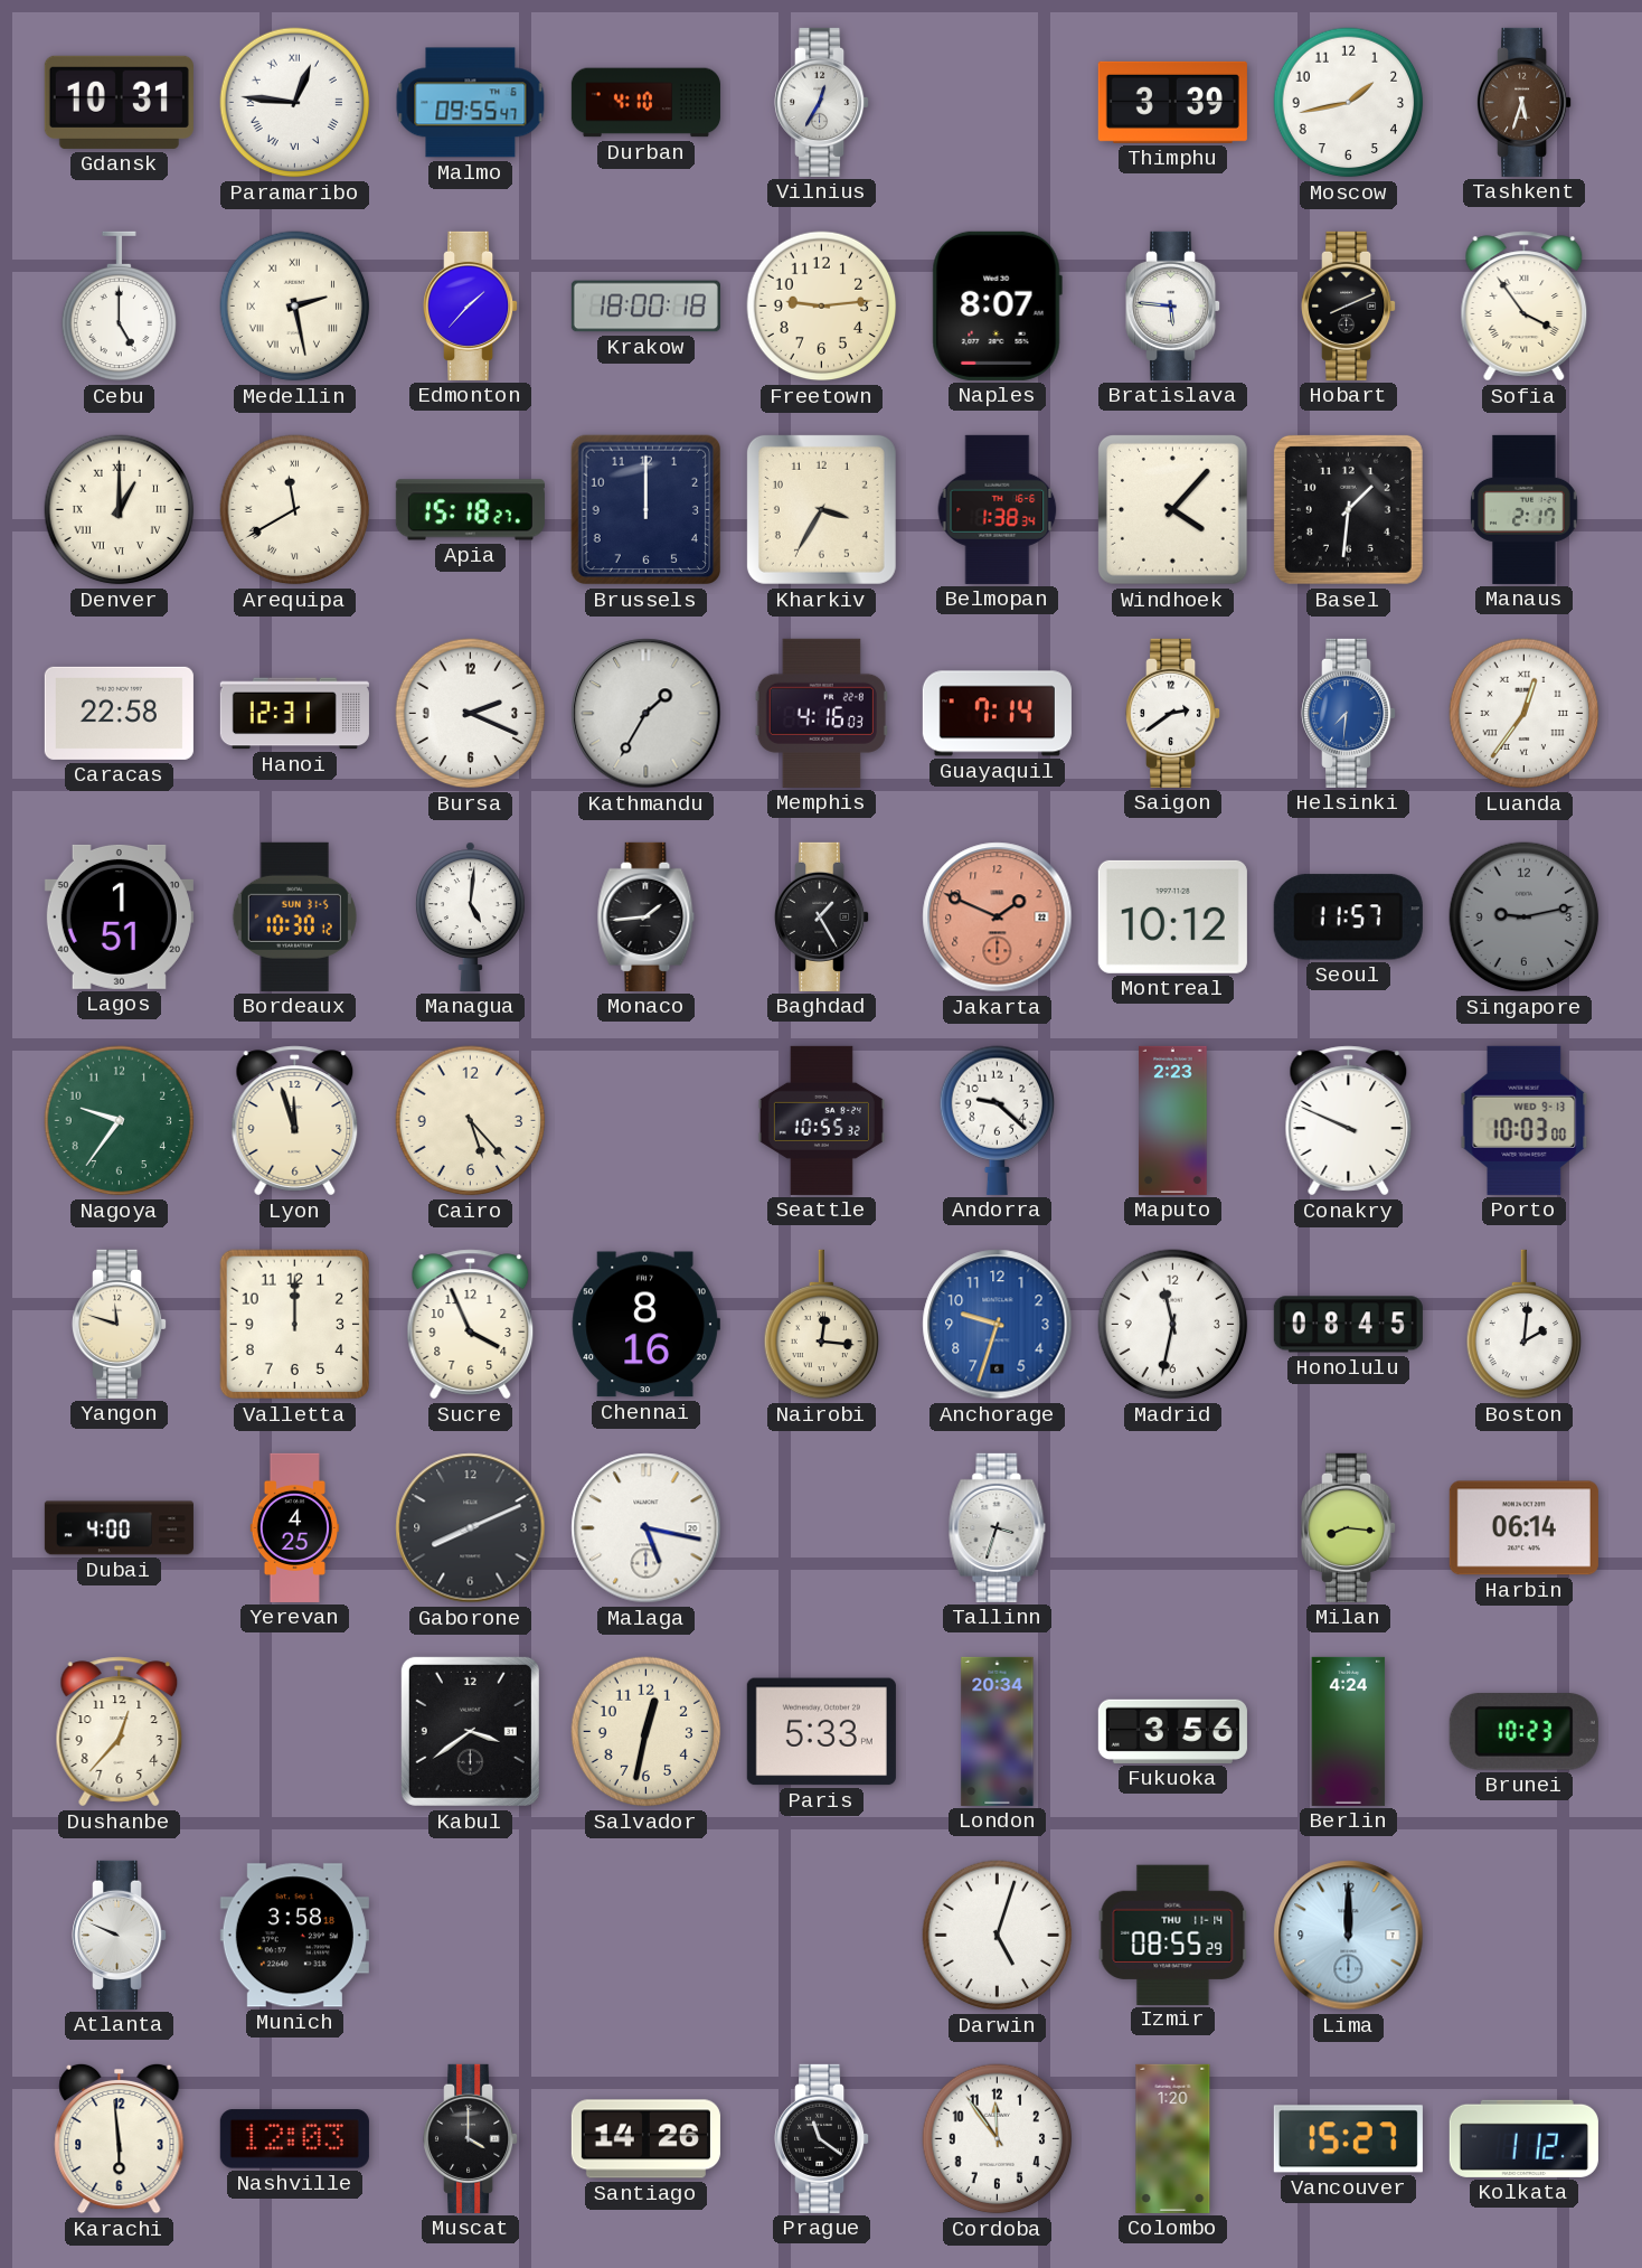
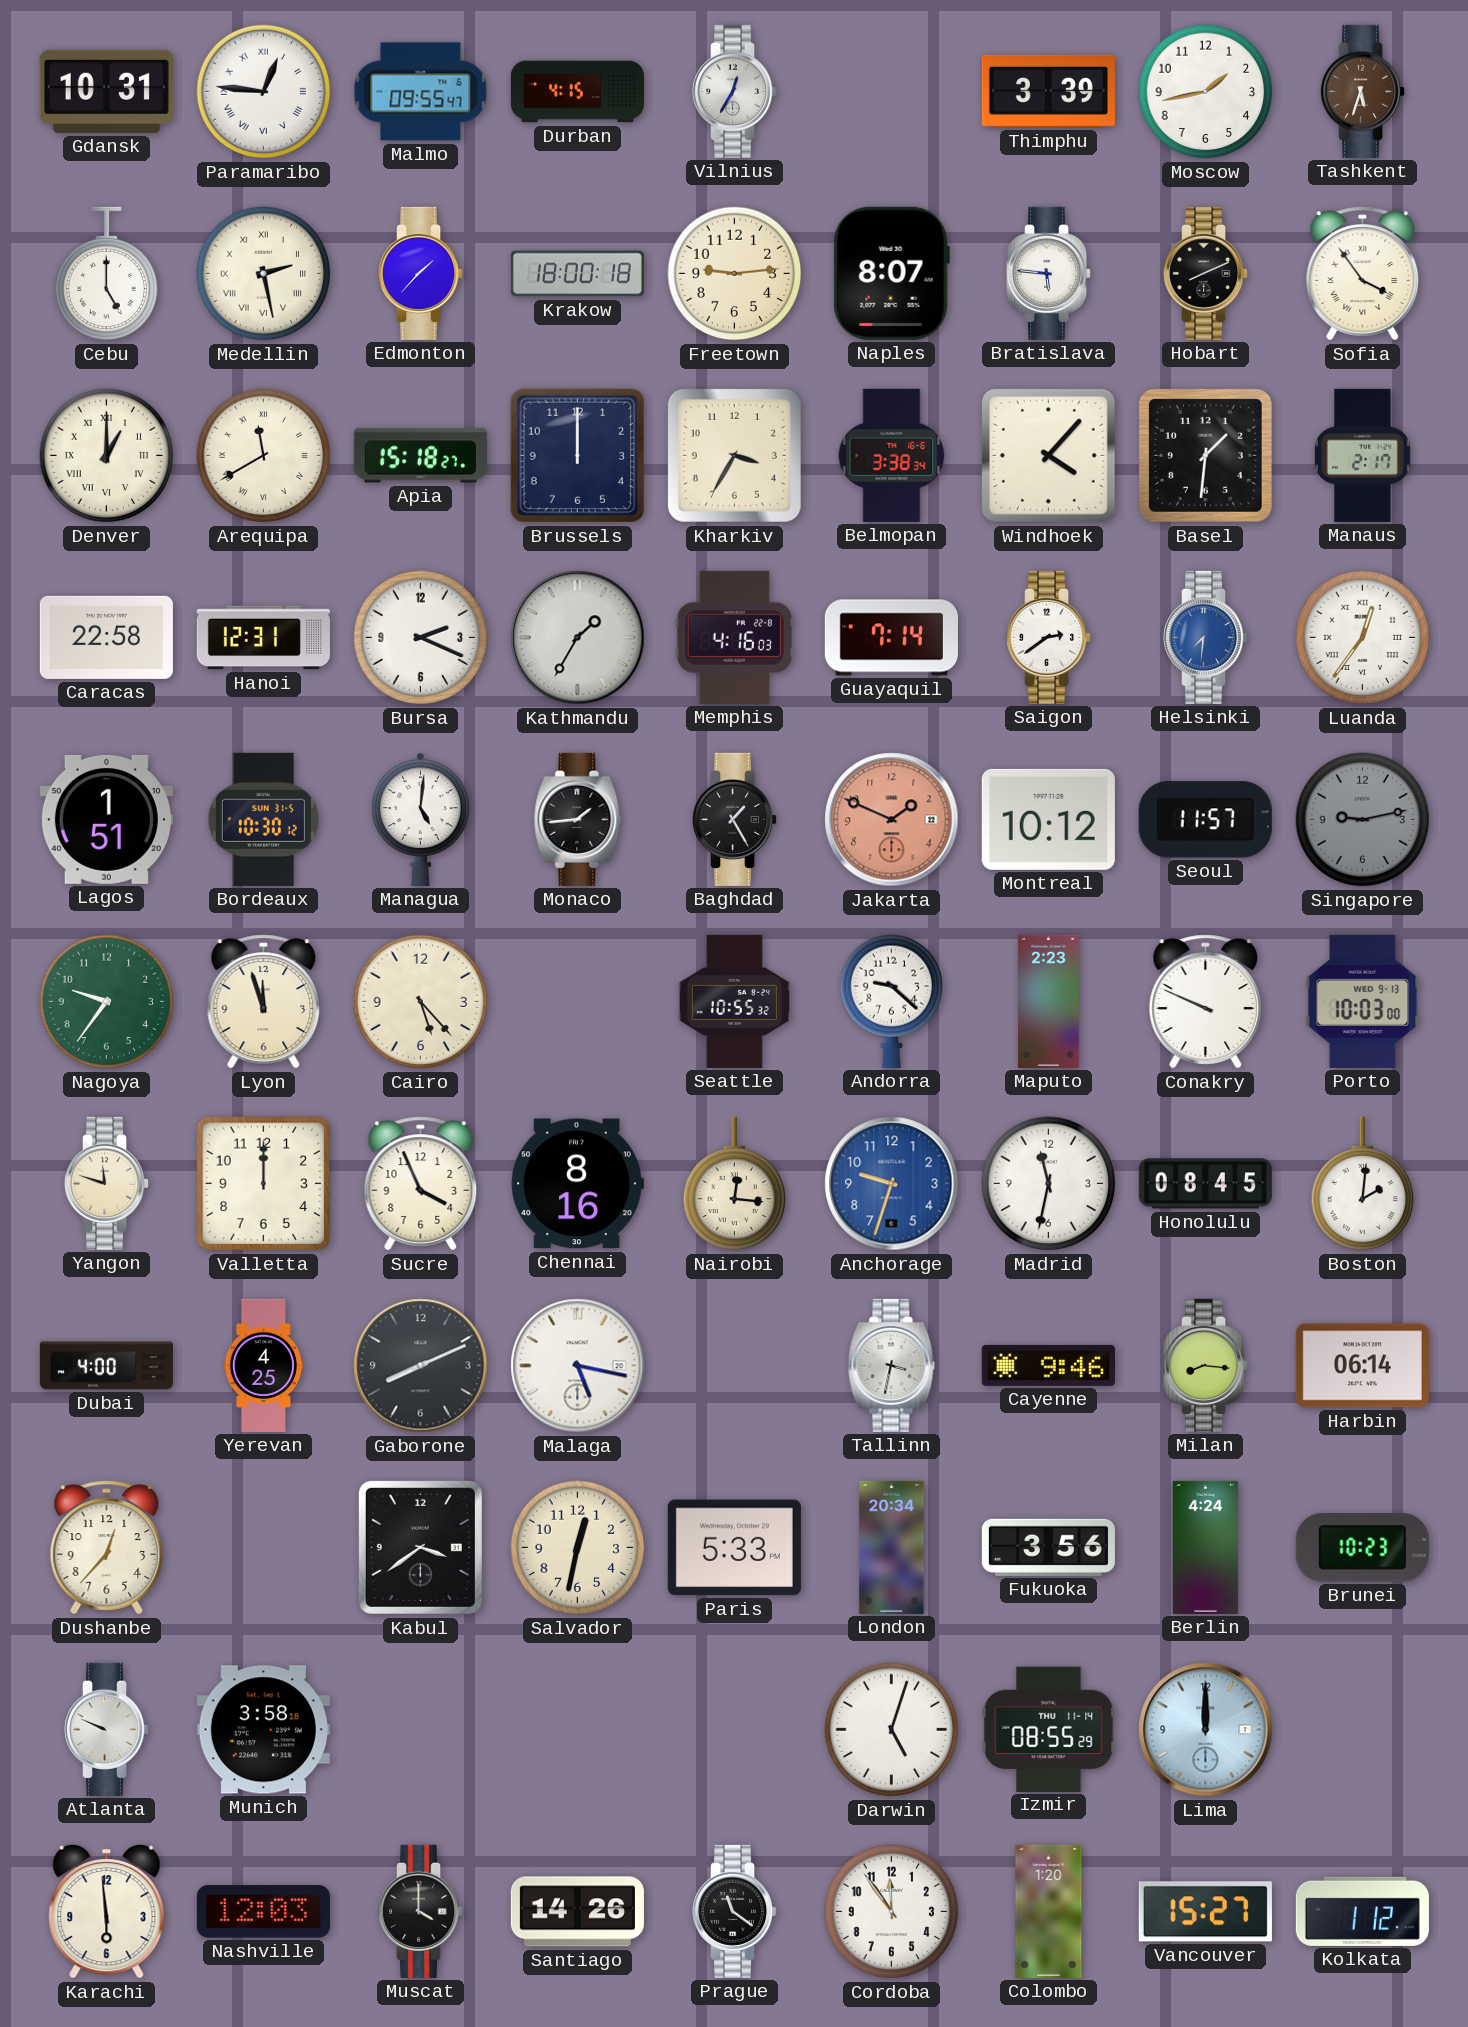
Durban: 4:10 -> 4:15
Belmopan: 1:38 -> 3:38
Tallinn: 3:33 -> 3:32
Cayenne: none -> 9:46
